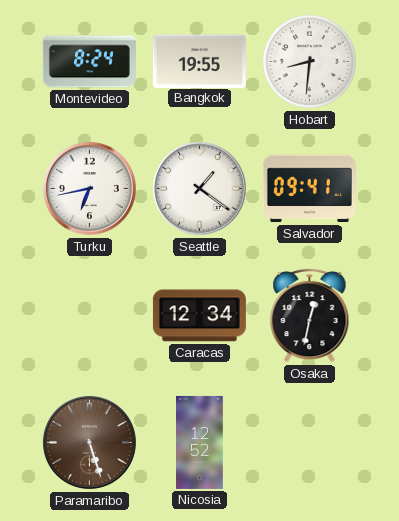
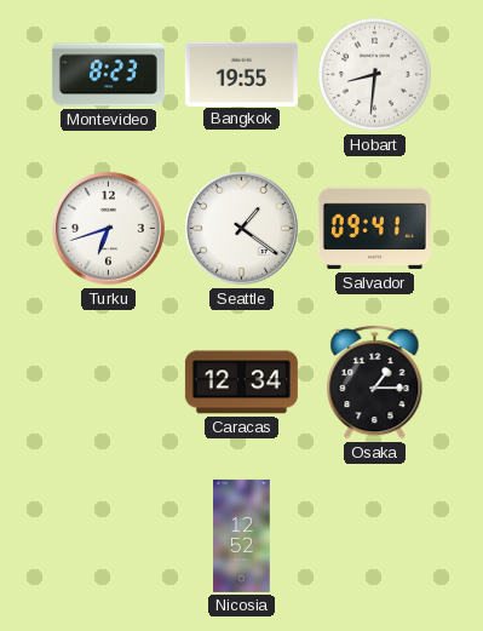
Montevideo: 8:24 -> 8:23
Turku: 6:43 -> 6:42
Osaka: 12:32 -> 1:15
Paramaribo: 5:27 -> none
